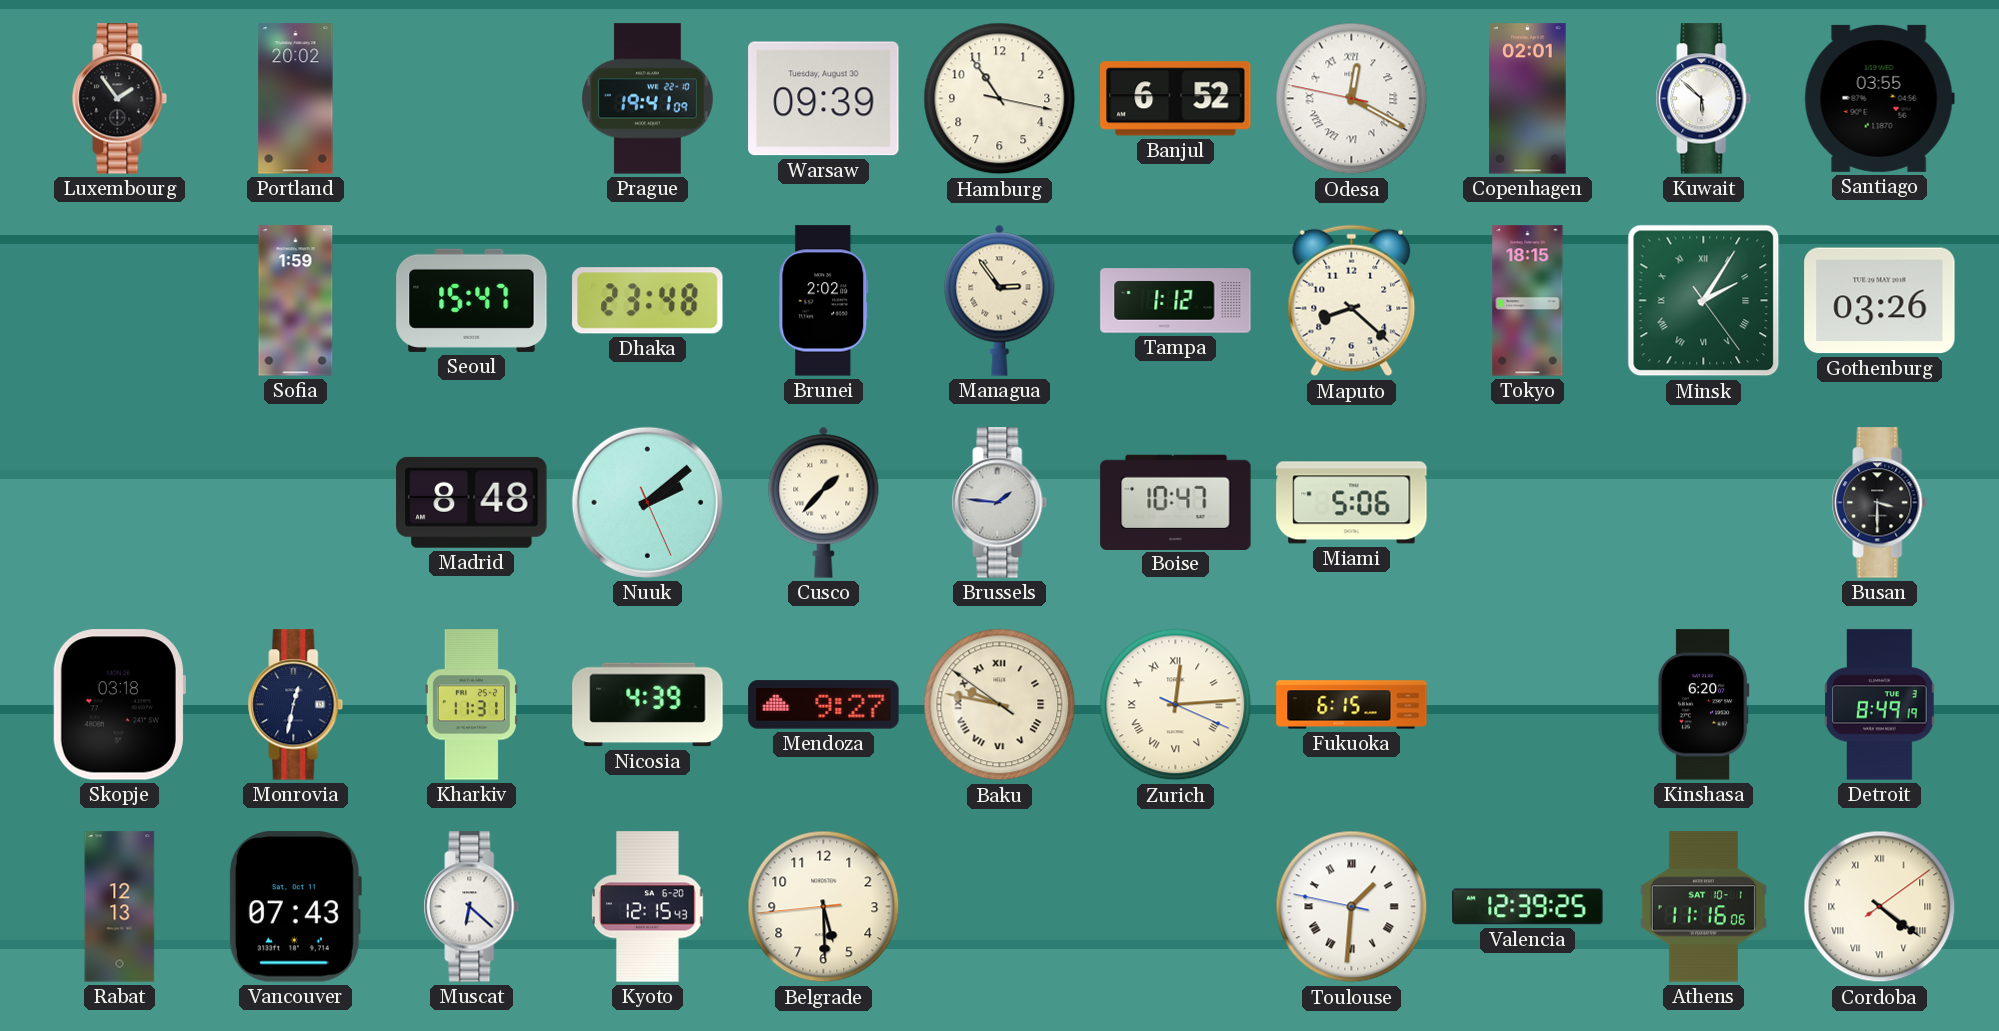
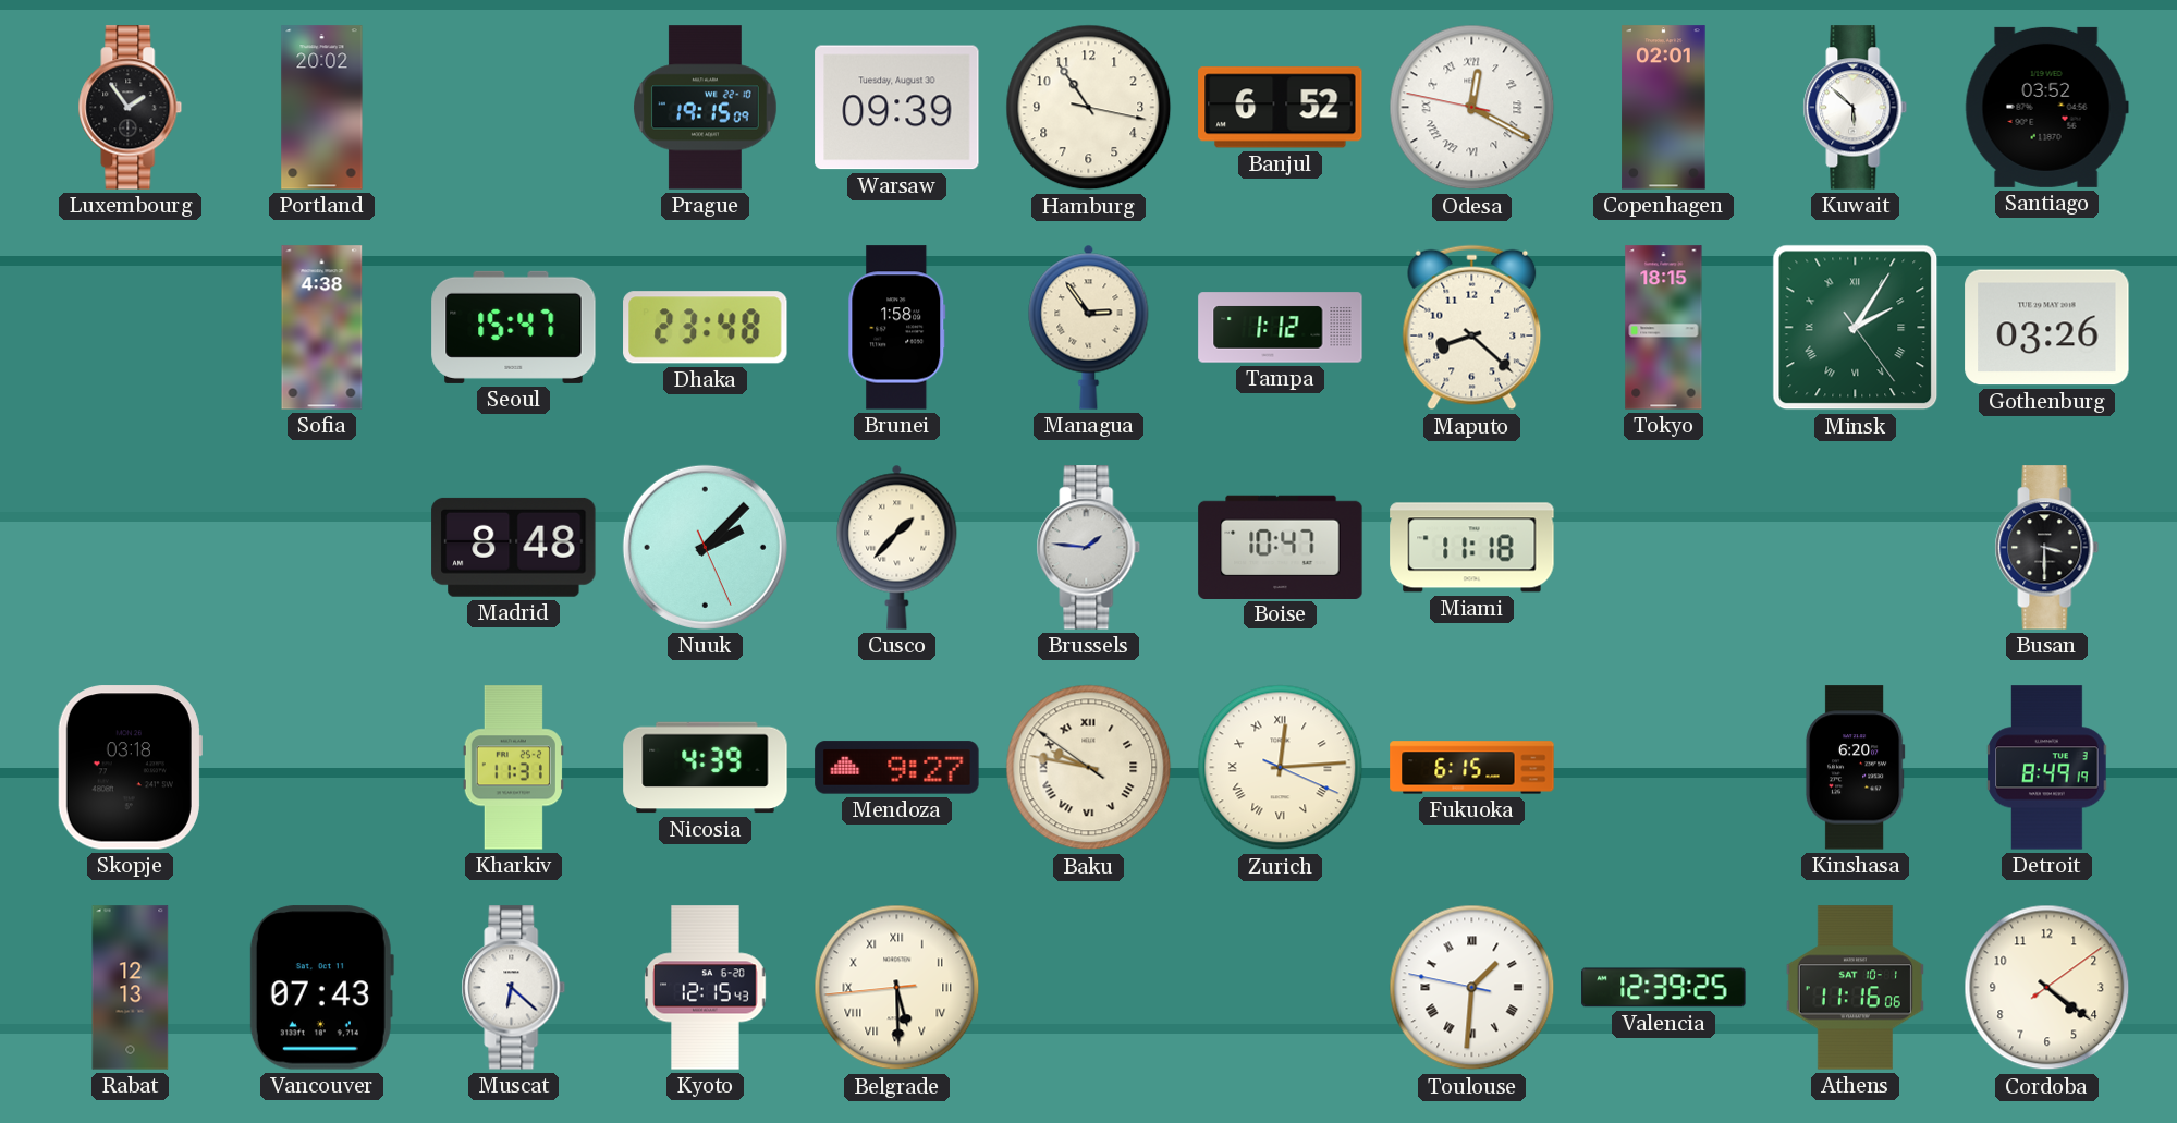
Prague: 19:41 -> 19:15
Santiago: 03:55 -> 03:52
Sofia: 1:59 -> 4:38
Brunei: 2:02 -> 1:58
Nuuk: 2:08 -> 2:07
Miami: 5:06 -> 11:18
Monrovia: 12:32 -> none
Belgrade numerals: Arabic -> Roman
Cordoba numerals: Roman -> Arabic
